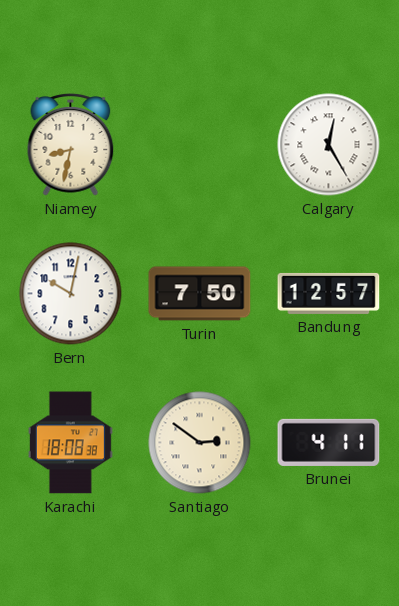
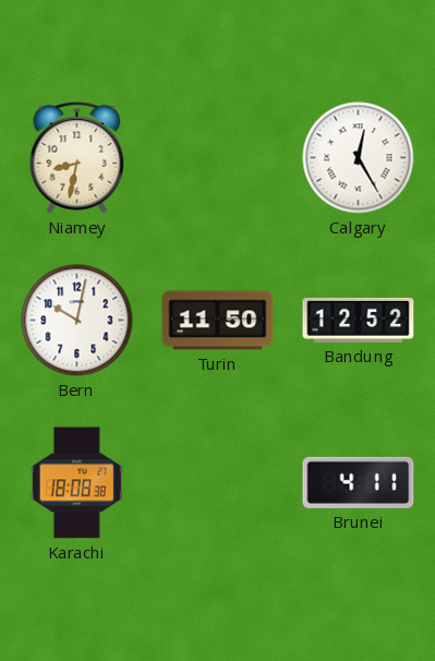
Turin: 7:50 -> 11:50
Bandung: 12:57 -> 12:52
Santiago: 2:51 -> none
